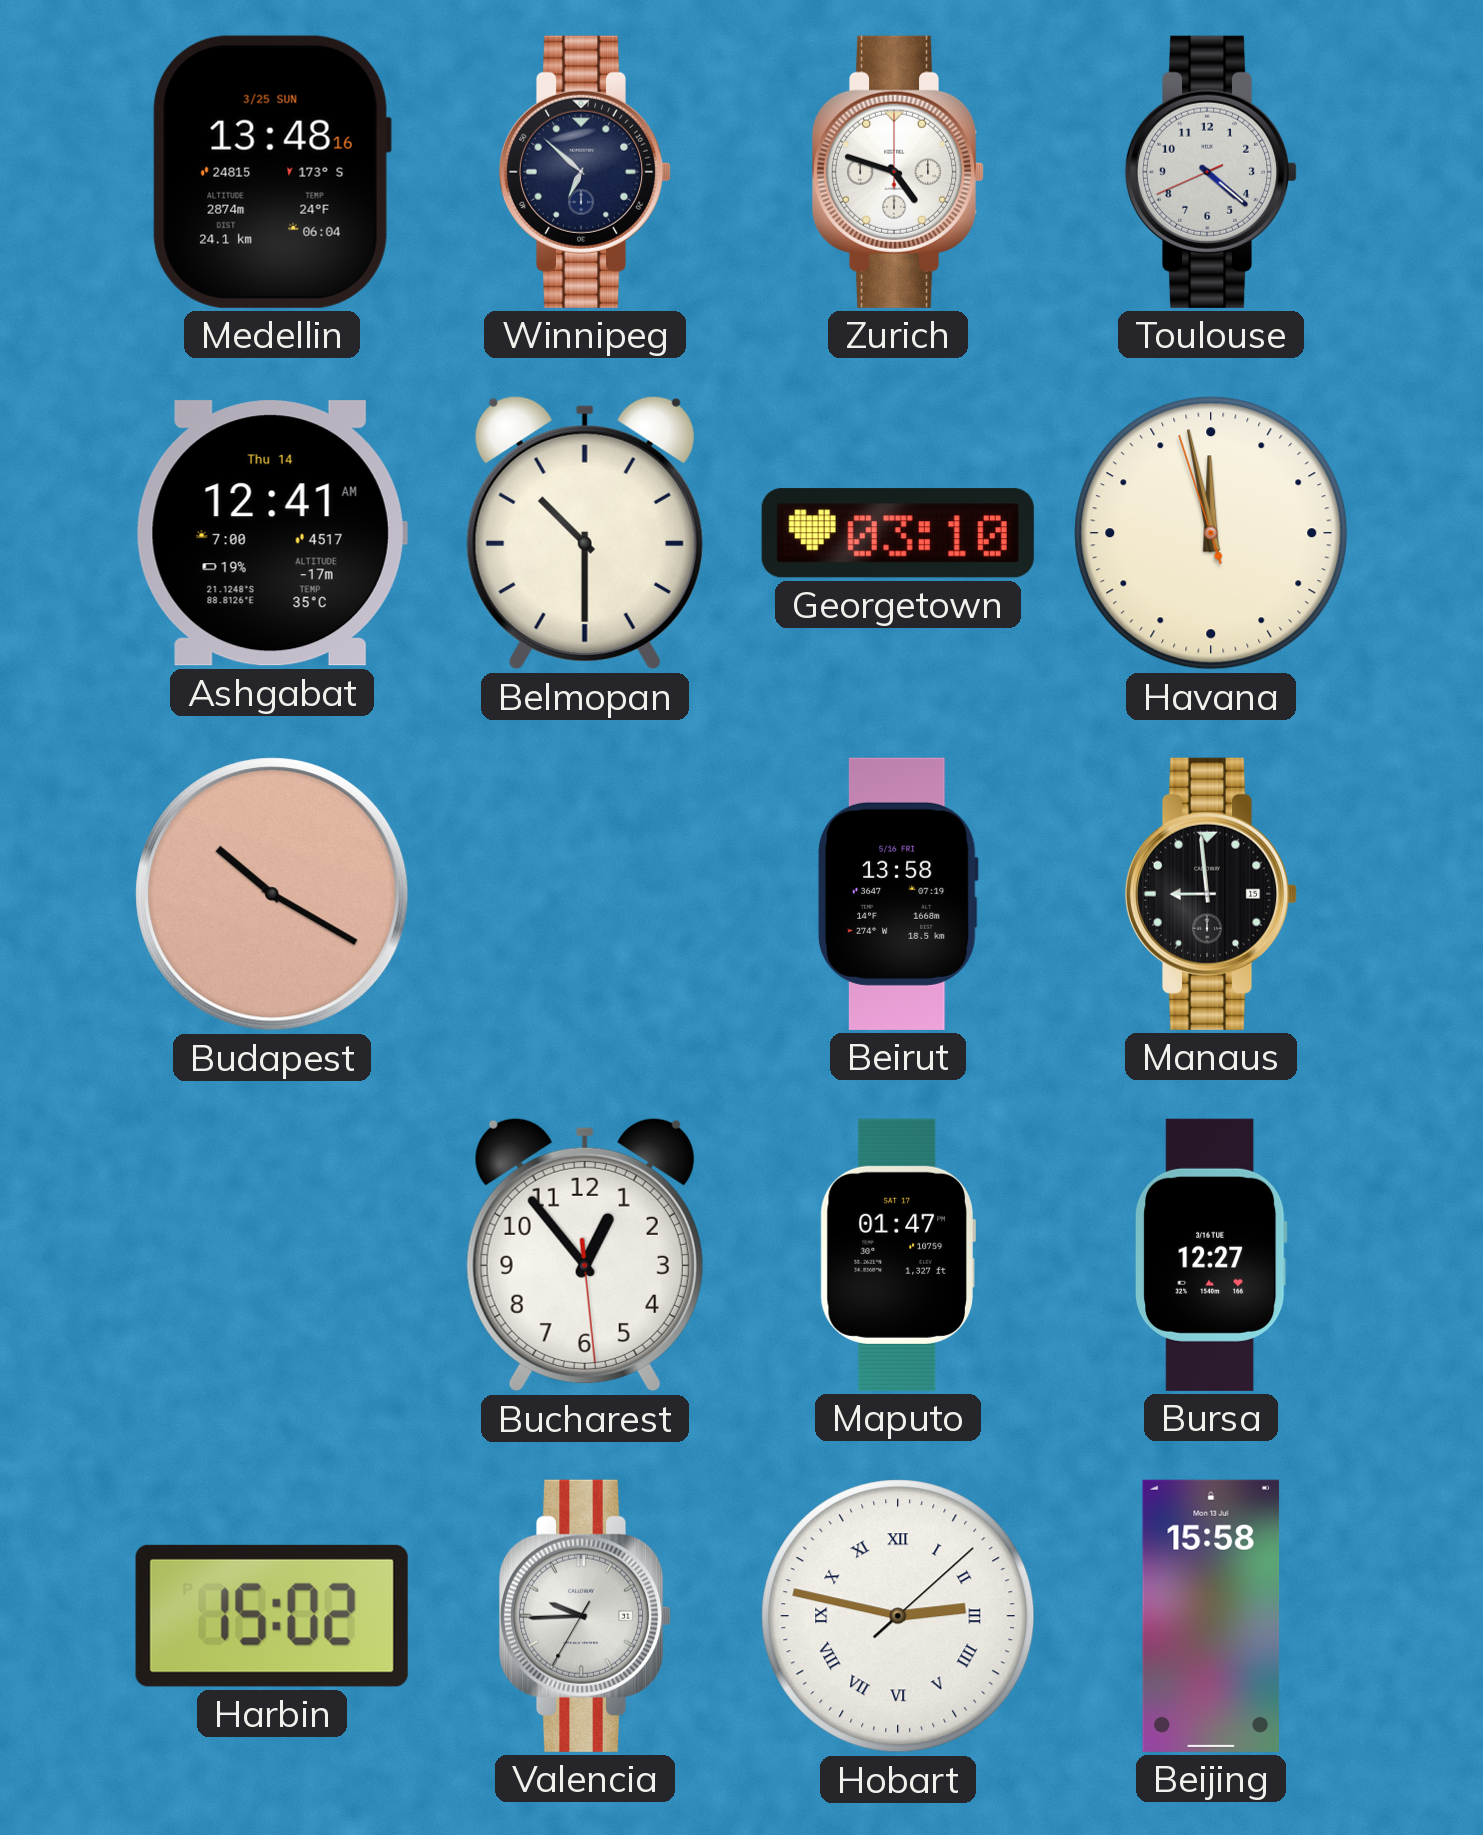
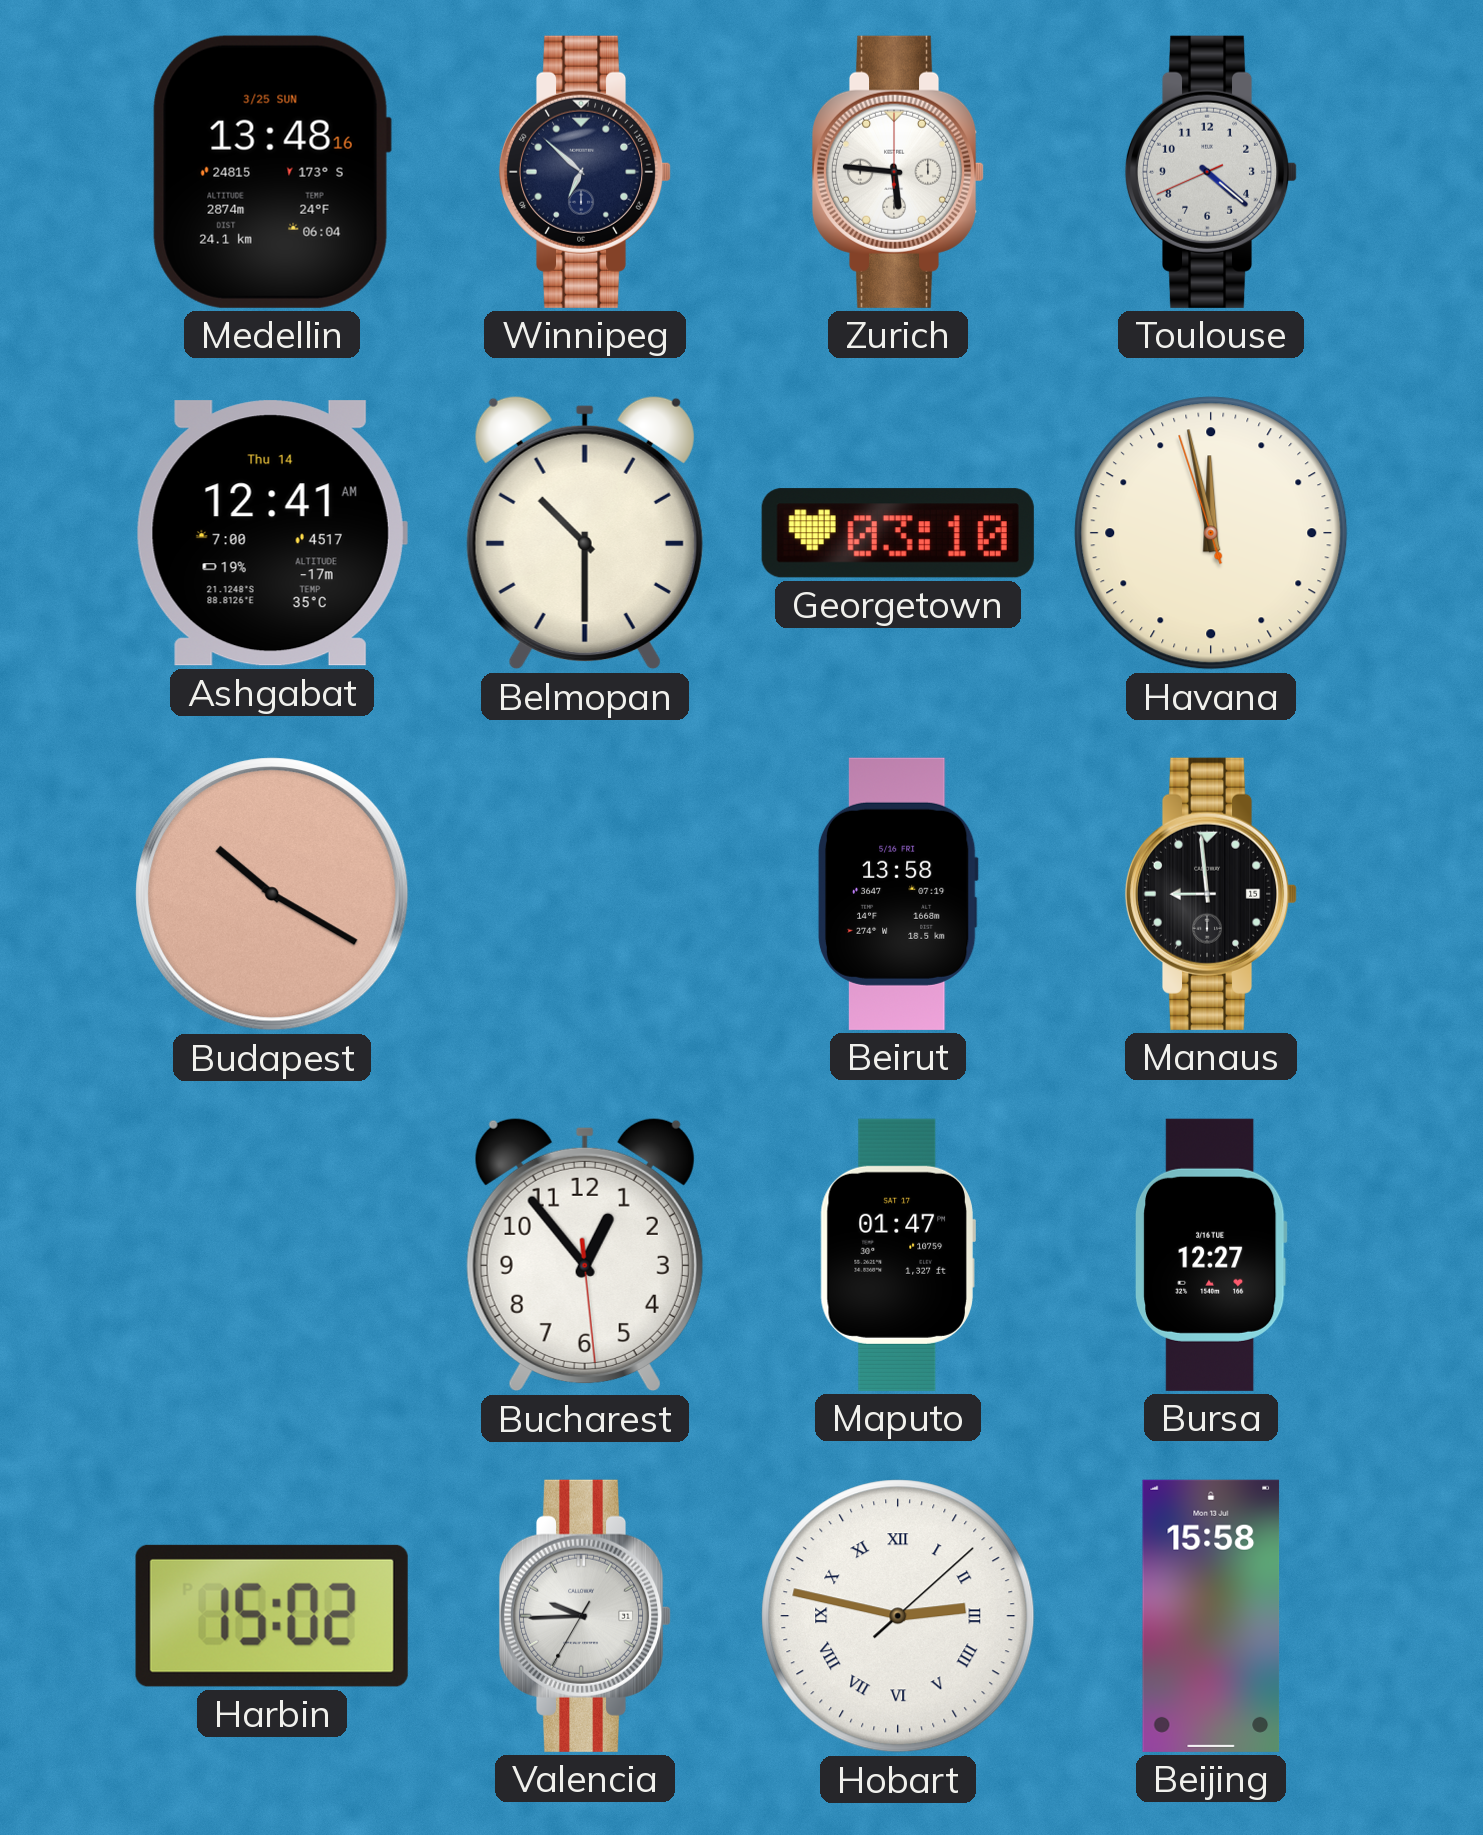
Zurich: 4:48 -> 5:46
